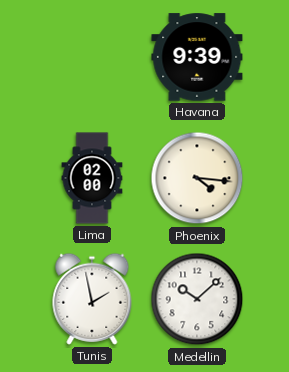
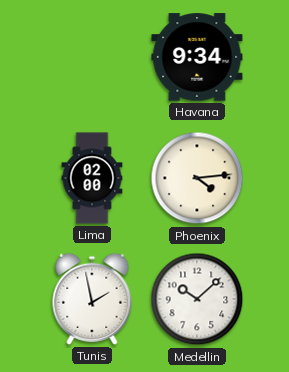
Havana: 9:39 -> 9:34
Phoenix: 4:16 -> 4:14
